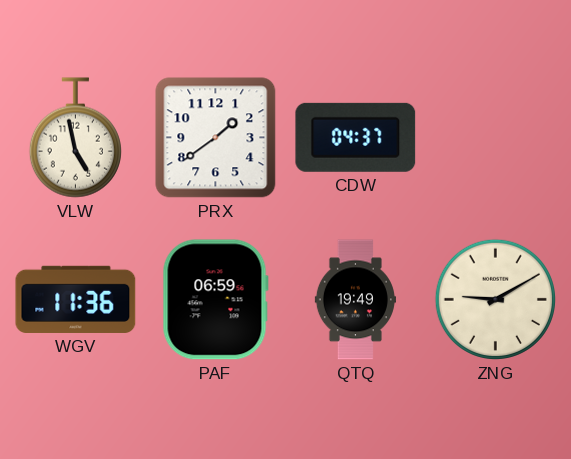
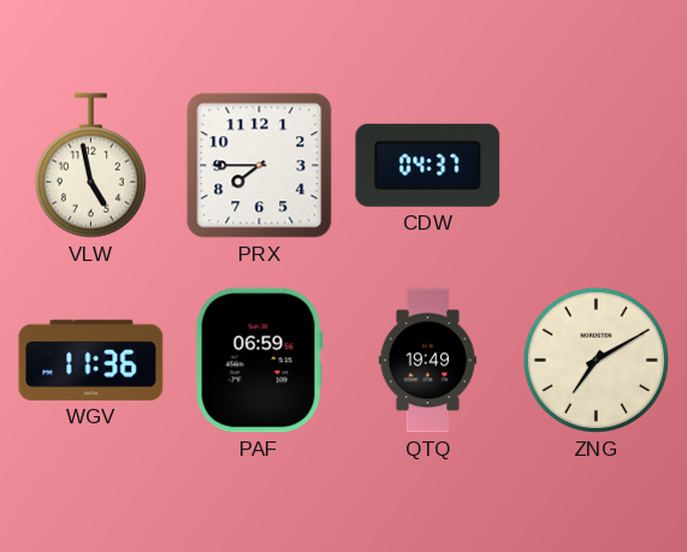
PRX: 1:39 -> 7:45
ZNG: 9:10 -> 7:10
